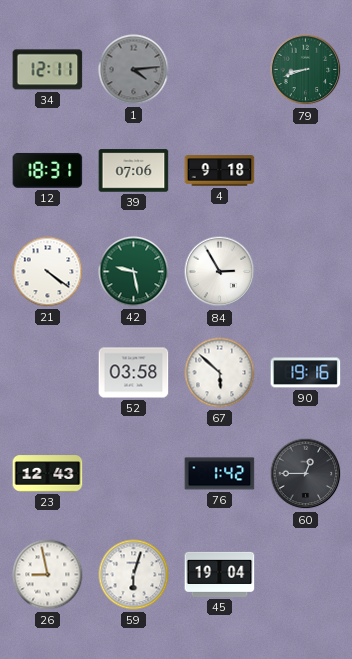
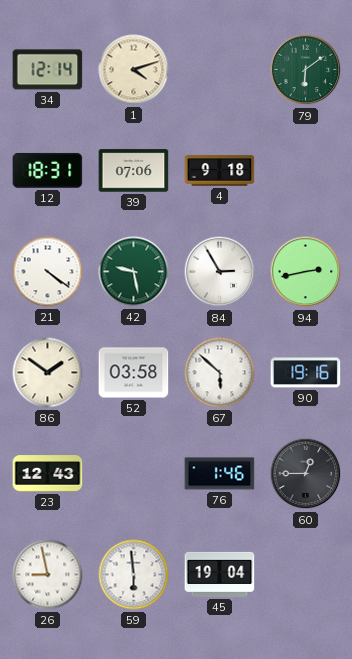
34: 12:11 -> 12:14
1: 4:14 -> 4:12
1 dial: grey -> cream
79: 8:42 -> 6:09
94: none -> 2:43
86: none -> 1:51
76: 1:42 -> 1:46
59: 6:03 -> 5:59
